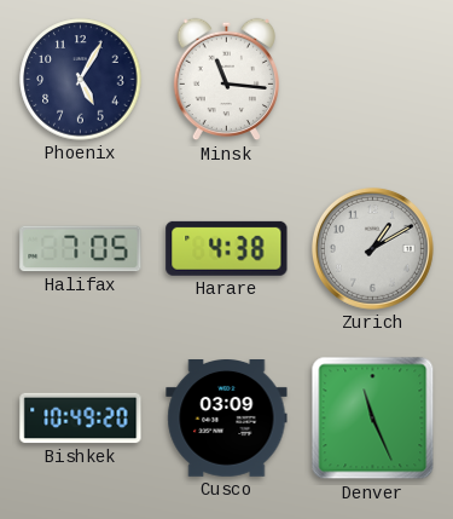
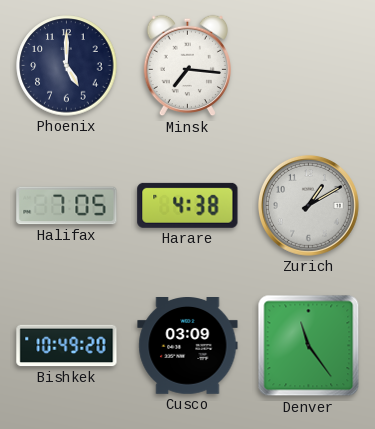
Phoenix: 5:05 -> 5:00
Minsk: 11:16 -> 7:16
Denver: 11:26 -> 11:24
